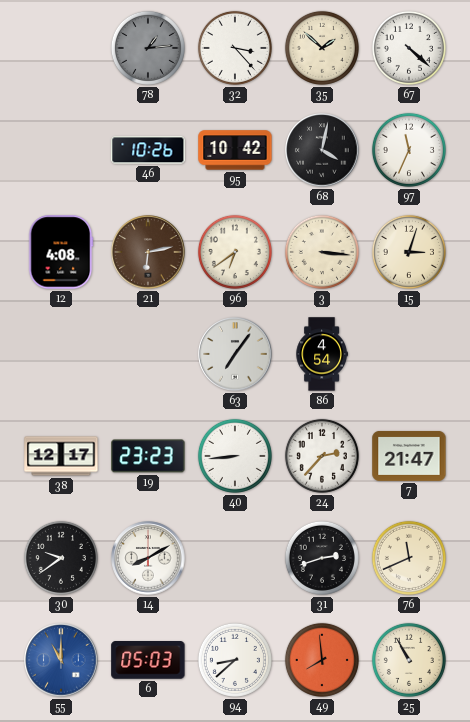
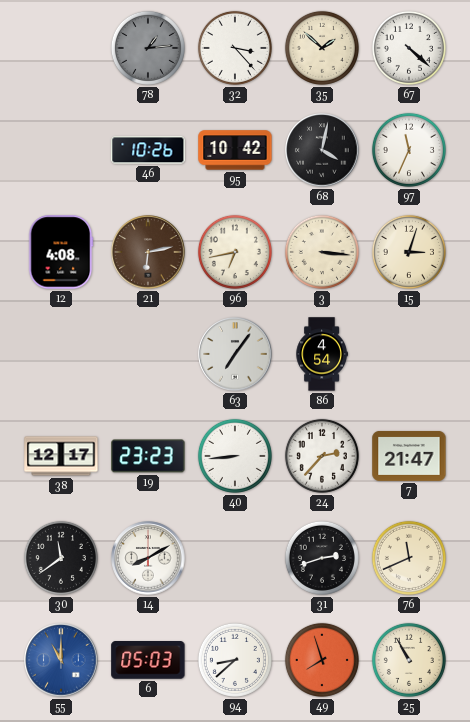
96: 6:39 -> 6:43
30: 9:39 -> 11:39
49: 7:59 -> 7:57
